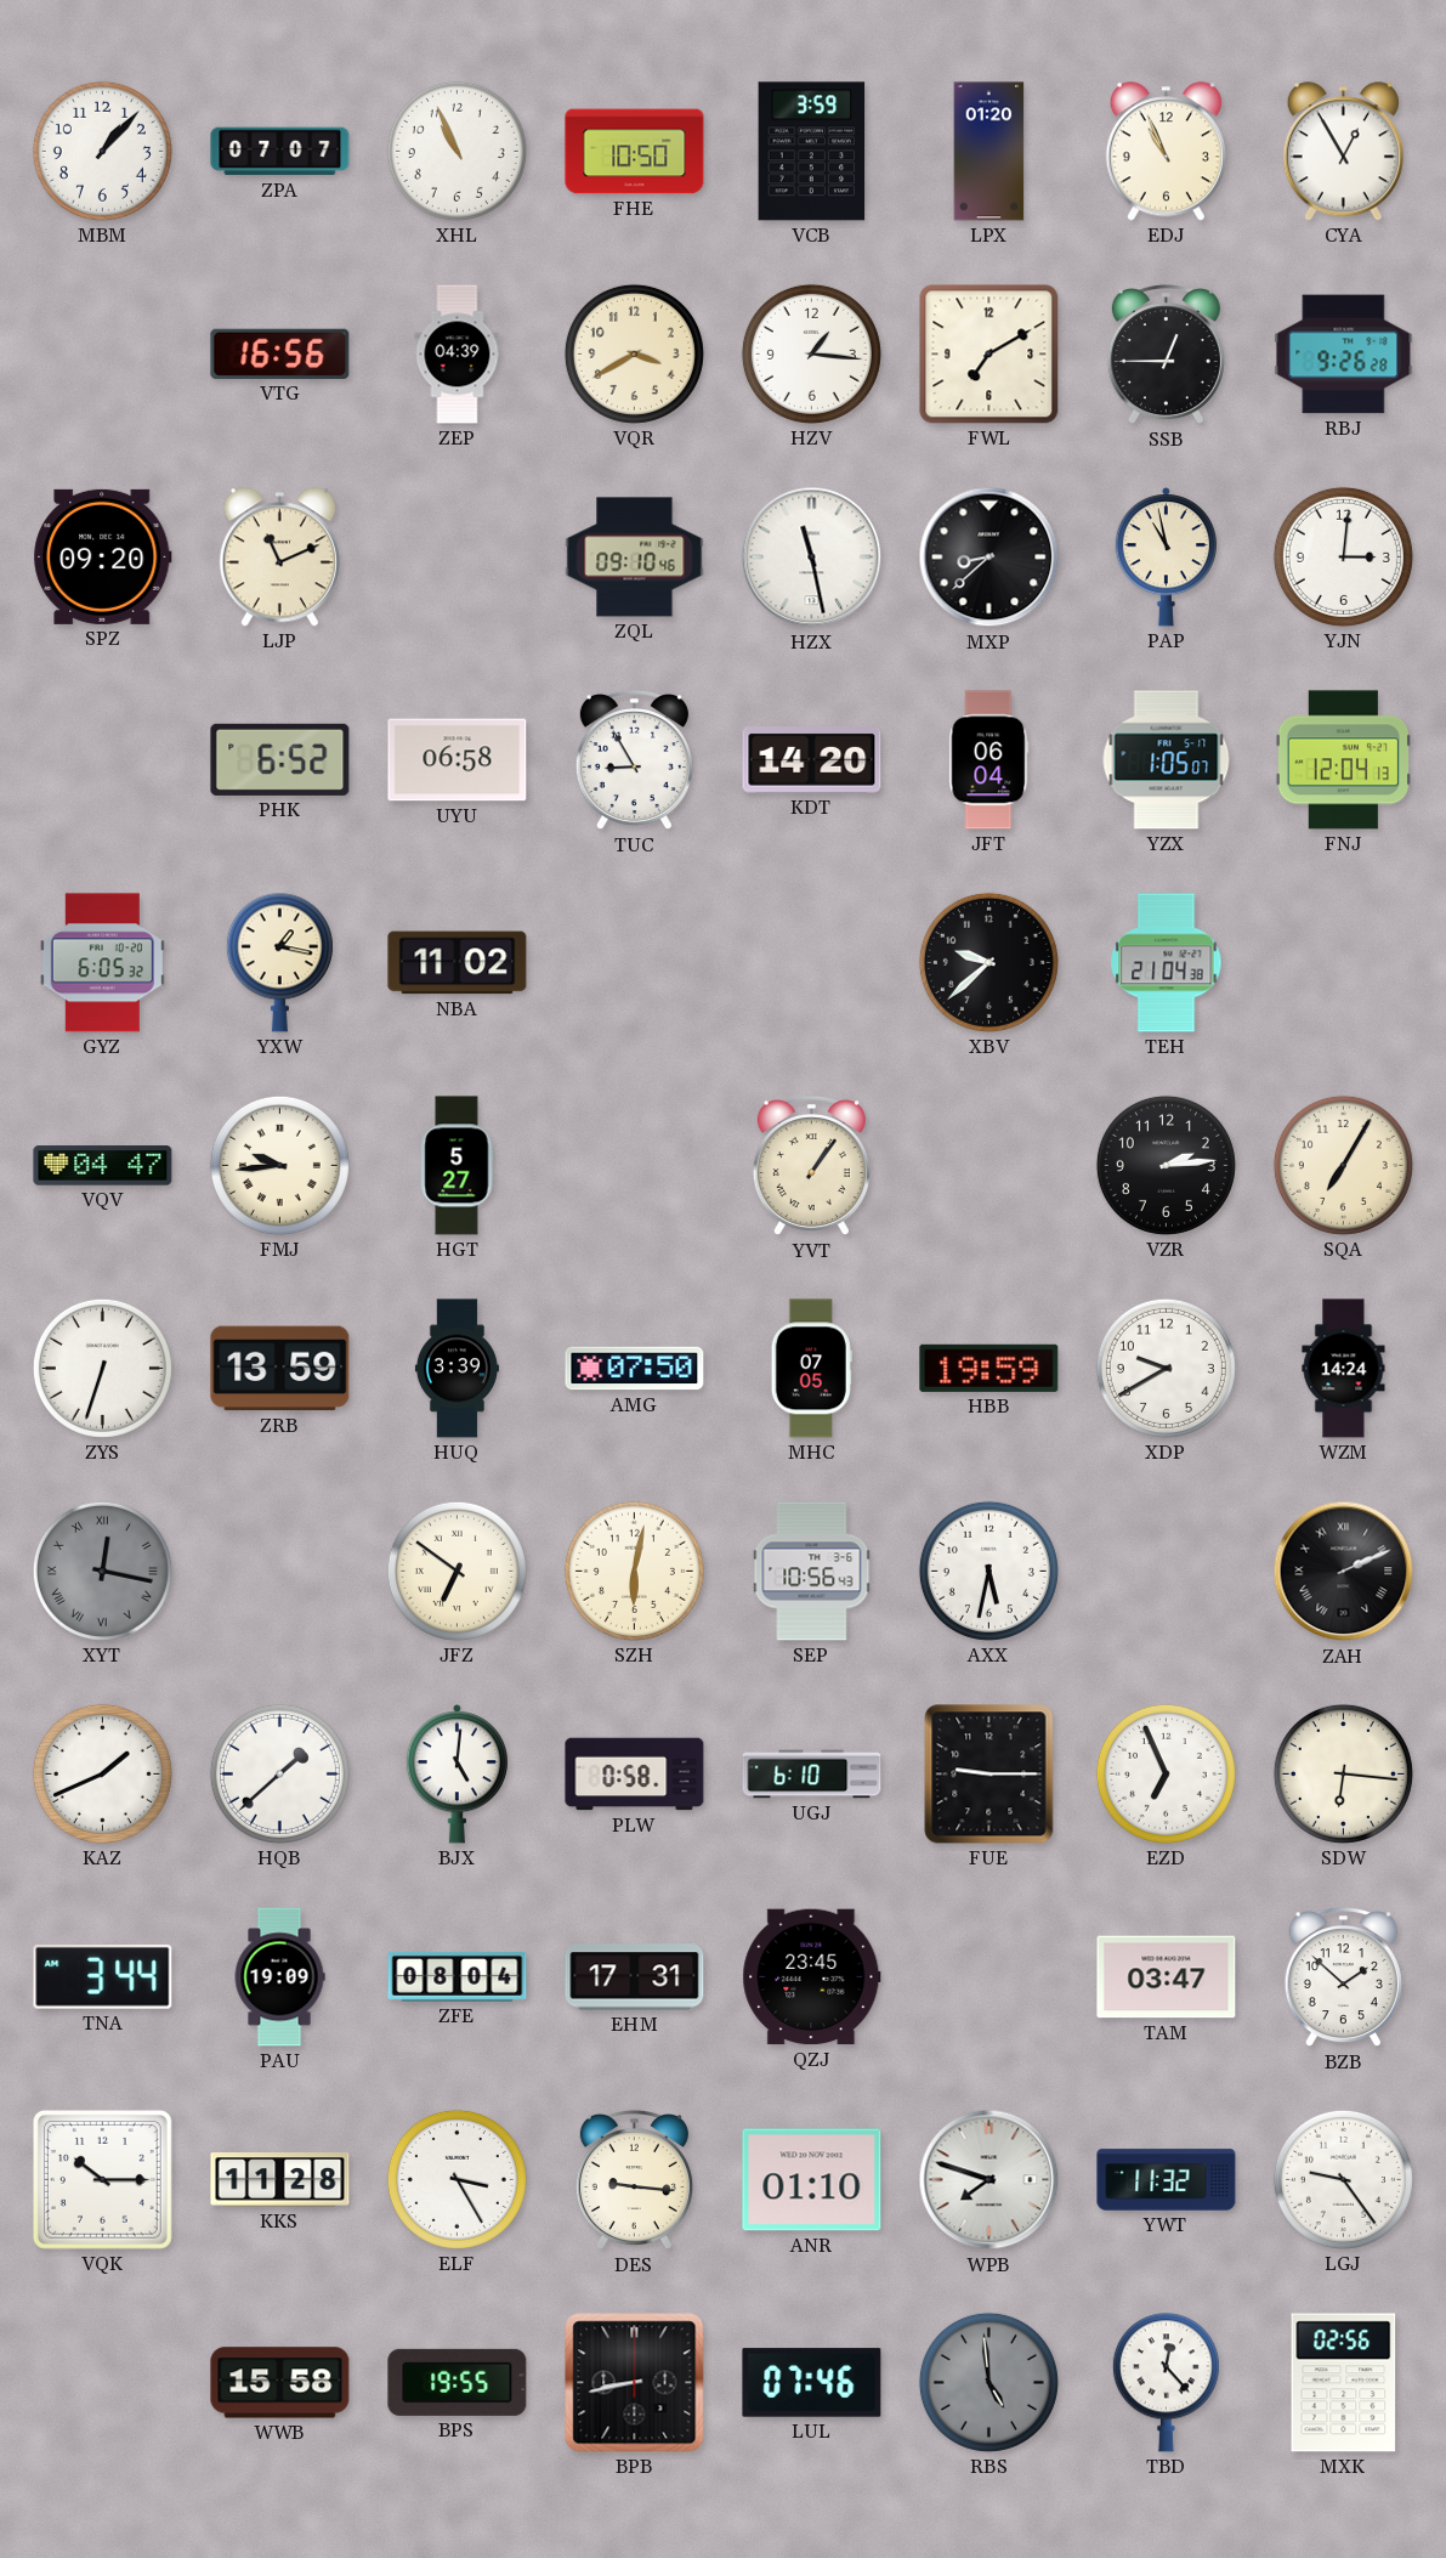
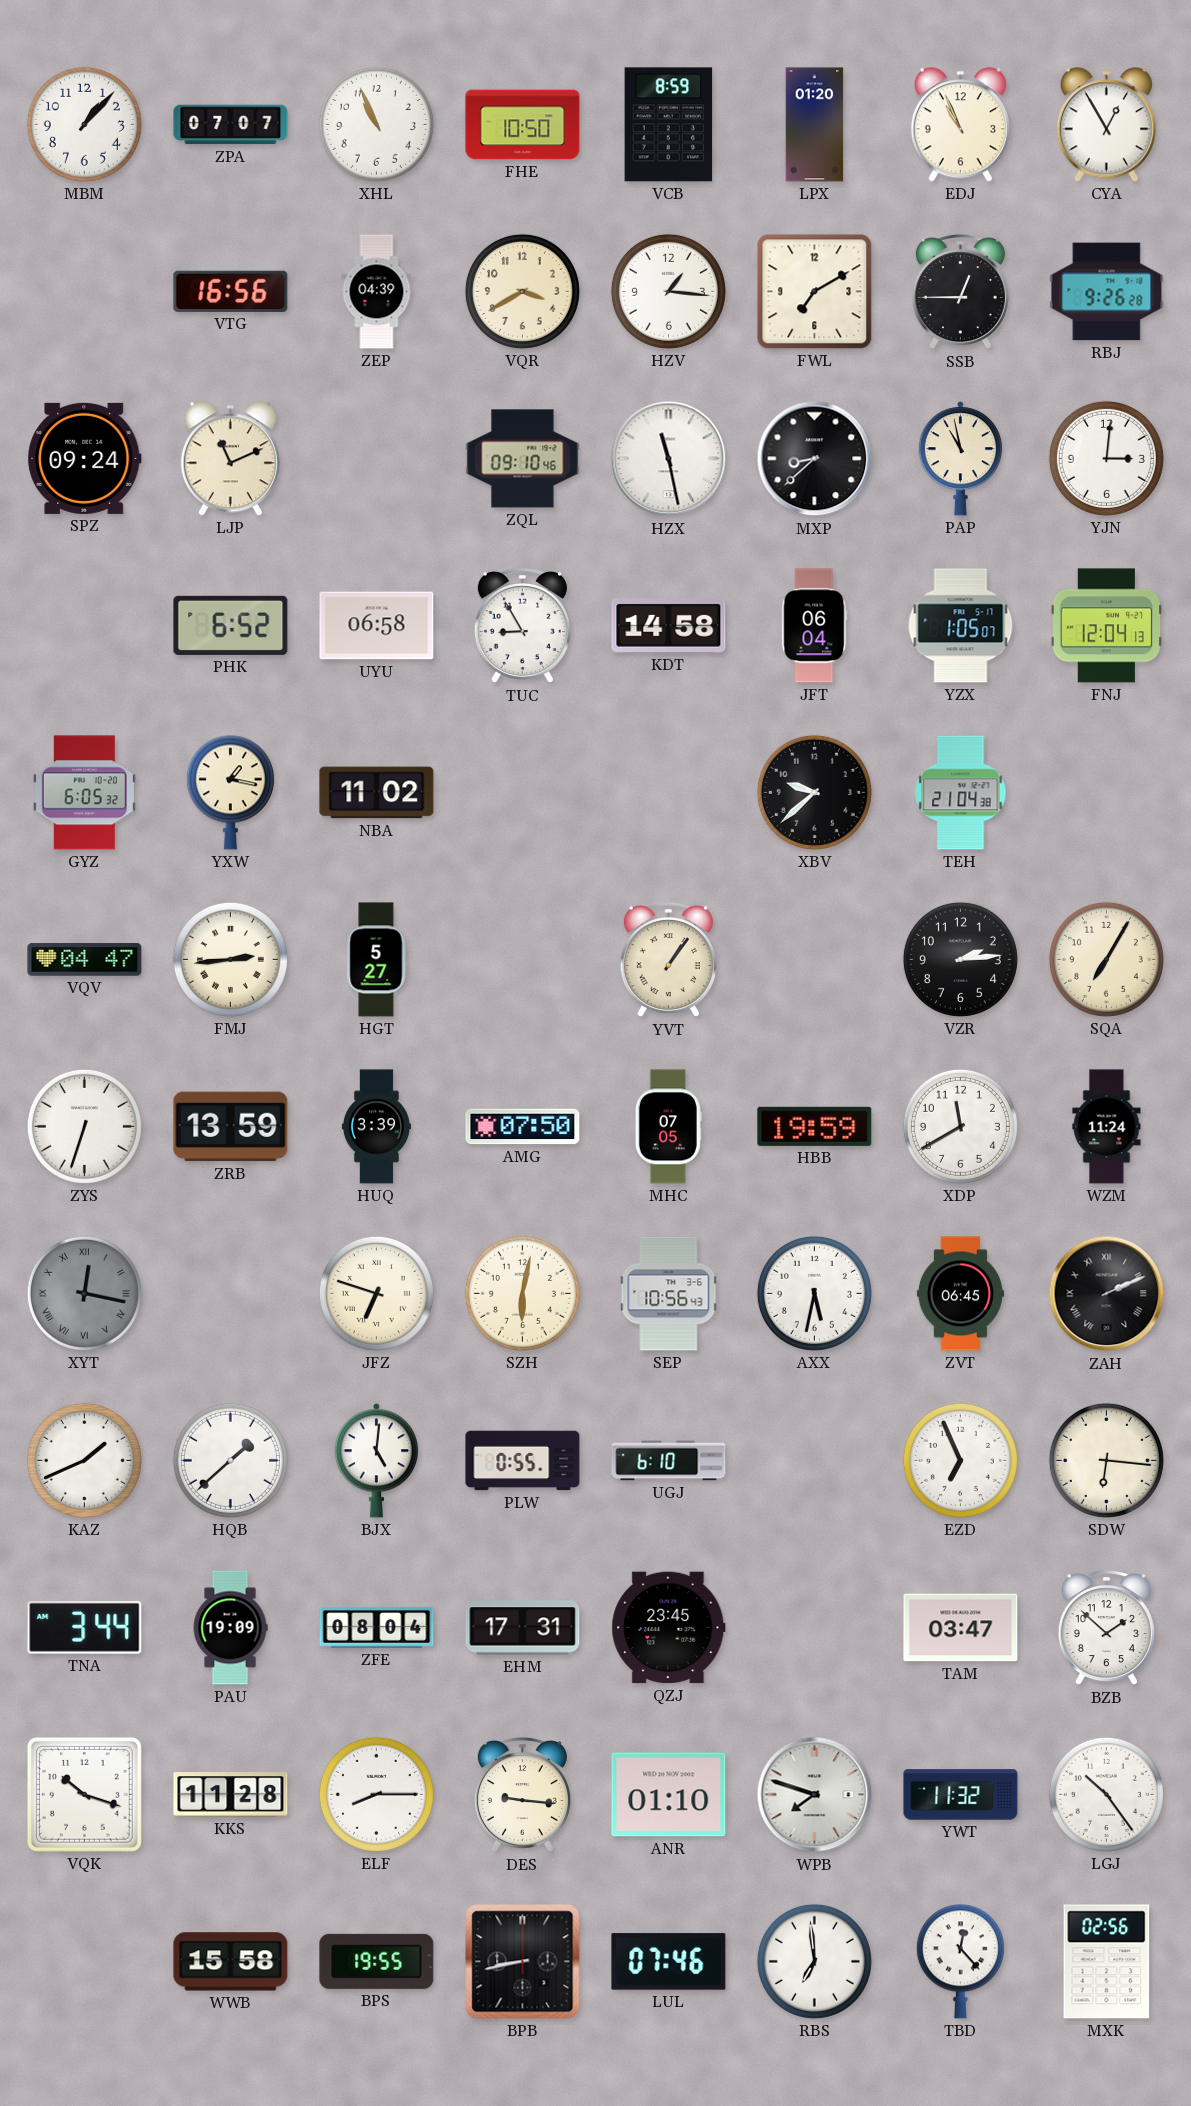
VCB: 3:59 -> 8:59
SPZ: 09:20 -> 09:24
KDT: 14:20 -> 14:58
FMJ: 9:44 -> 2:44
XDP: 9:40 -> 11:40
WZM: 14:24 -> 11:24
JFZ: 6:51 -> 6:48
ZVT: none -> 06:45
PLW: 0:58 -> 0:55
FUE: 9:15 -> none
VQK: 10:15 -> 10:18
ELF: 3:25 -> 8:15
LGJ: 9:24 -> 10:24
RBS: 4:59 -> 6:59
RBS dial: grey -> white
